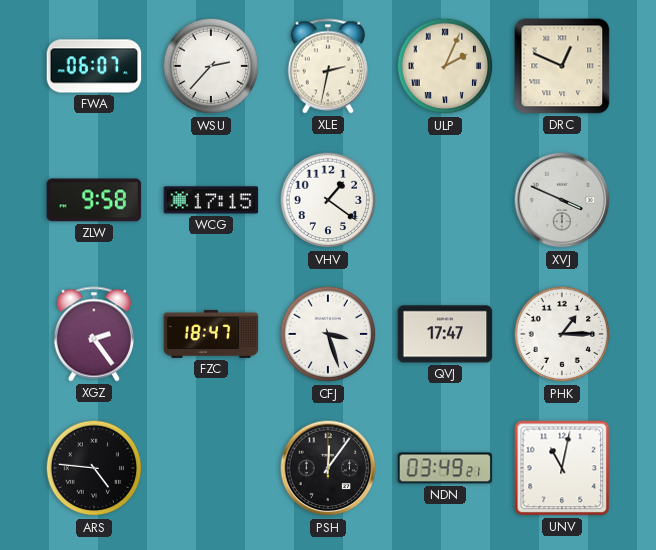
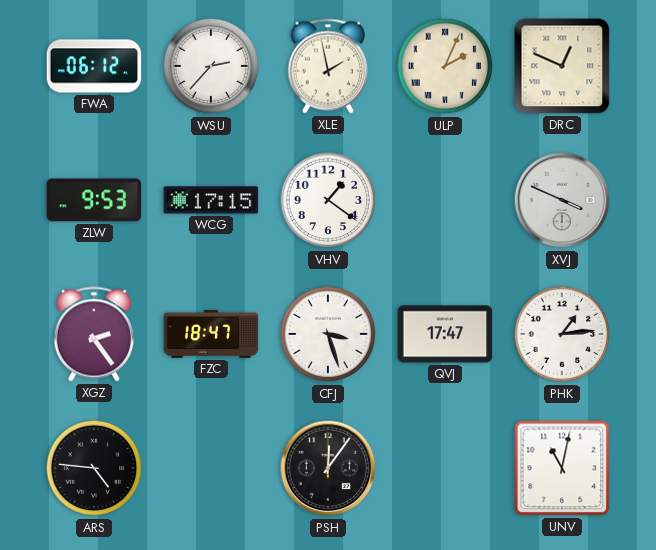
FWA: 06:07 -> 06:12
XLE: 2:32 -> 1:58
ZLW: 9:58 -> 9:53
PHK: 1:15 -> 1:14
NDN: 03:49 -> none
